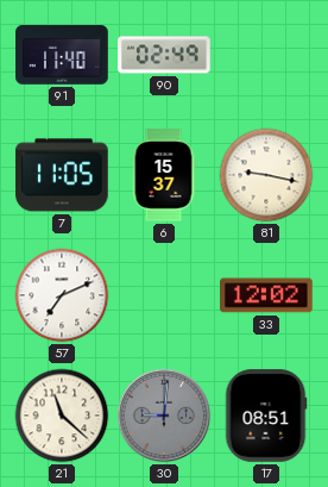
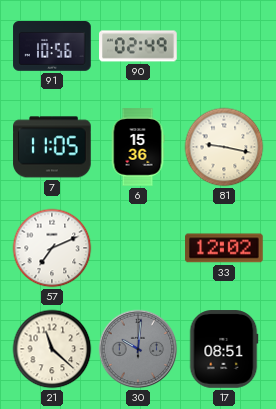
91: 11:40 -> 10:56
6: 15:37 -> 15:36
30: 9:01 -> 10:01
